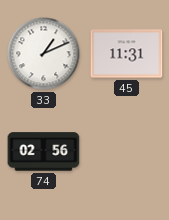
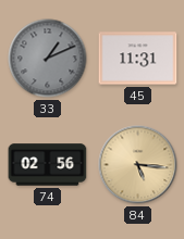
33 dial: white -> grey
84: none -> 5:16
